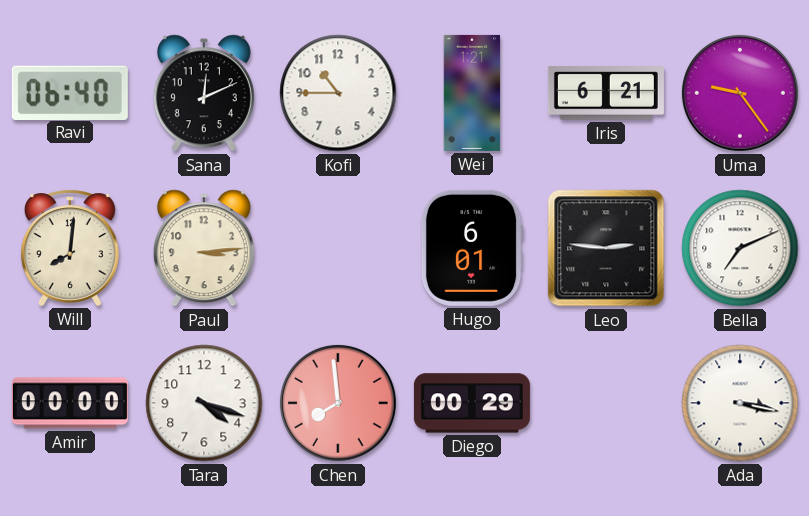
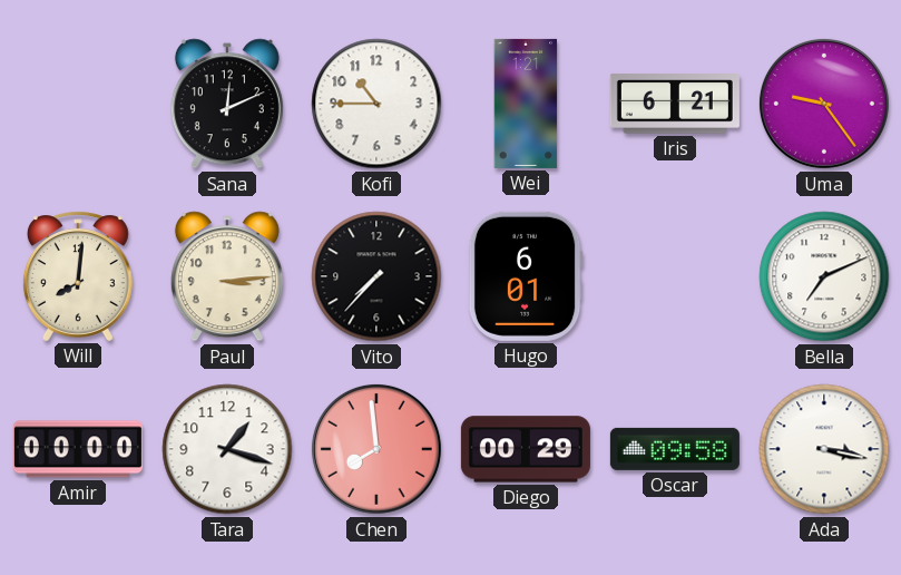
Ravi: 06:40 -> none
Vito: none -> 7:37
Leo: 2:46 -> none
Tara: 4:18 -> 1:18
Oscar: none -> 09:58
